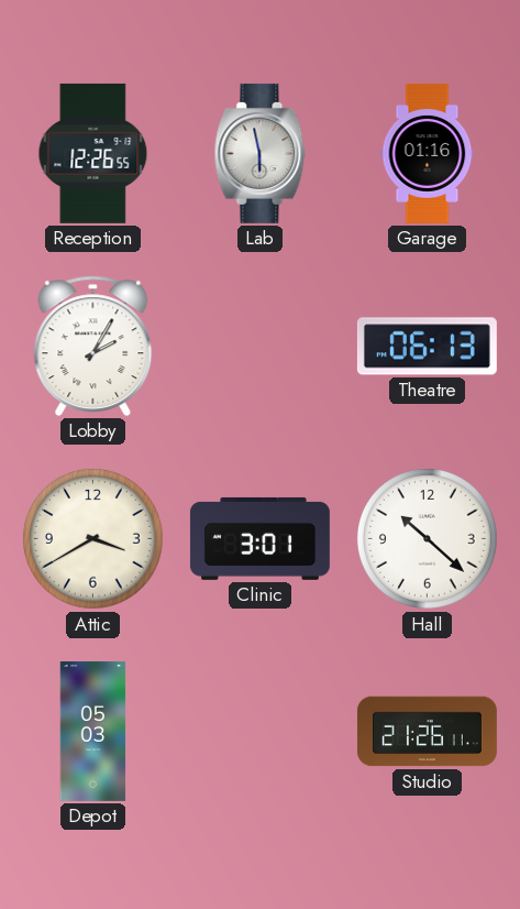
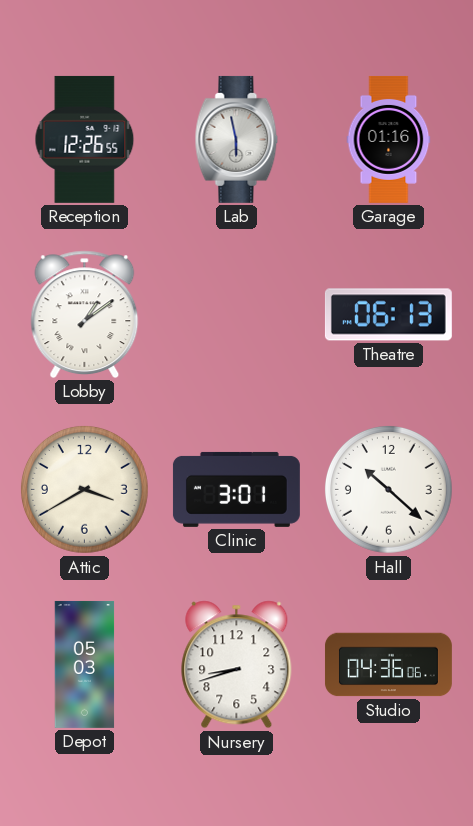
Lobby: 2:05 -> 1:09
Nursery: none -> 8:42
Studio: 21:26 -> 04:36
